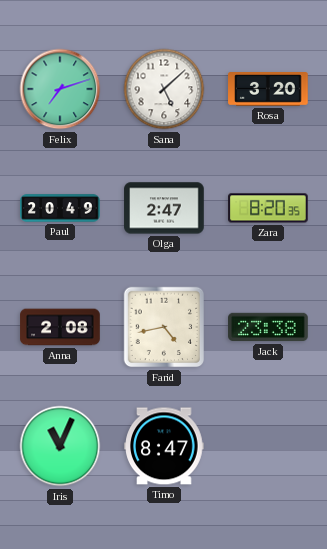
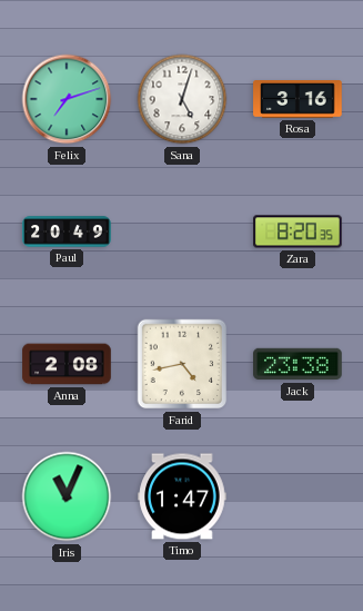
Sana: 5:08 -> 5:03
Rosa: 3:20 -> 3:16
Olga: 2:47 -> none
Timo: 8:47 -> 1:47
